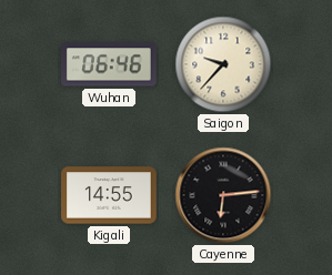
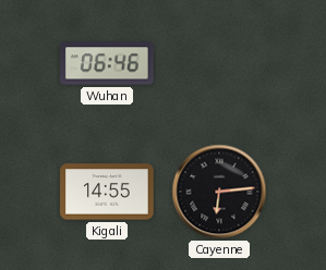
Saigon: 9:37 -> none
